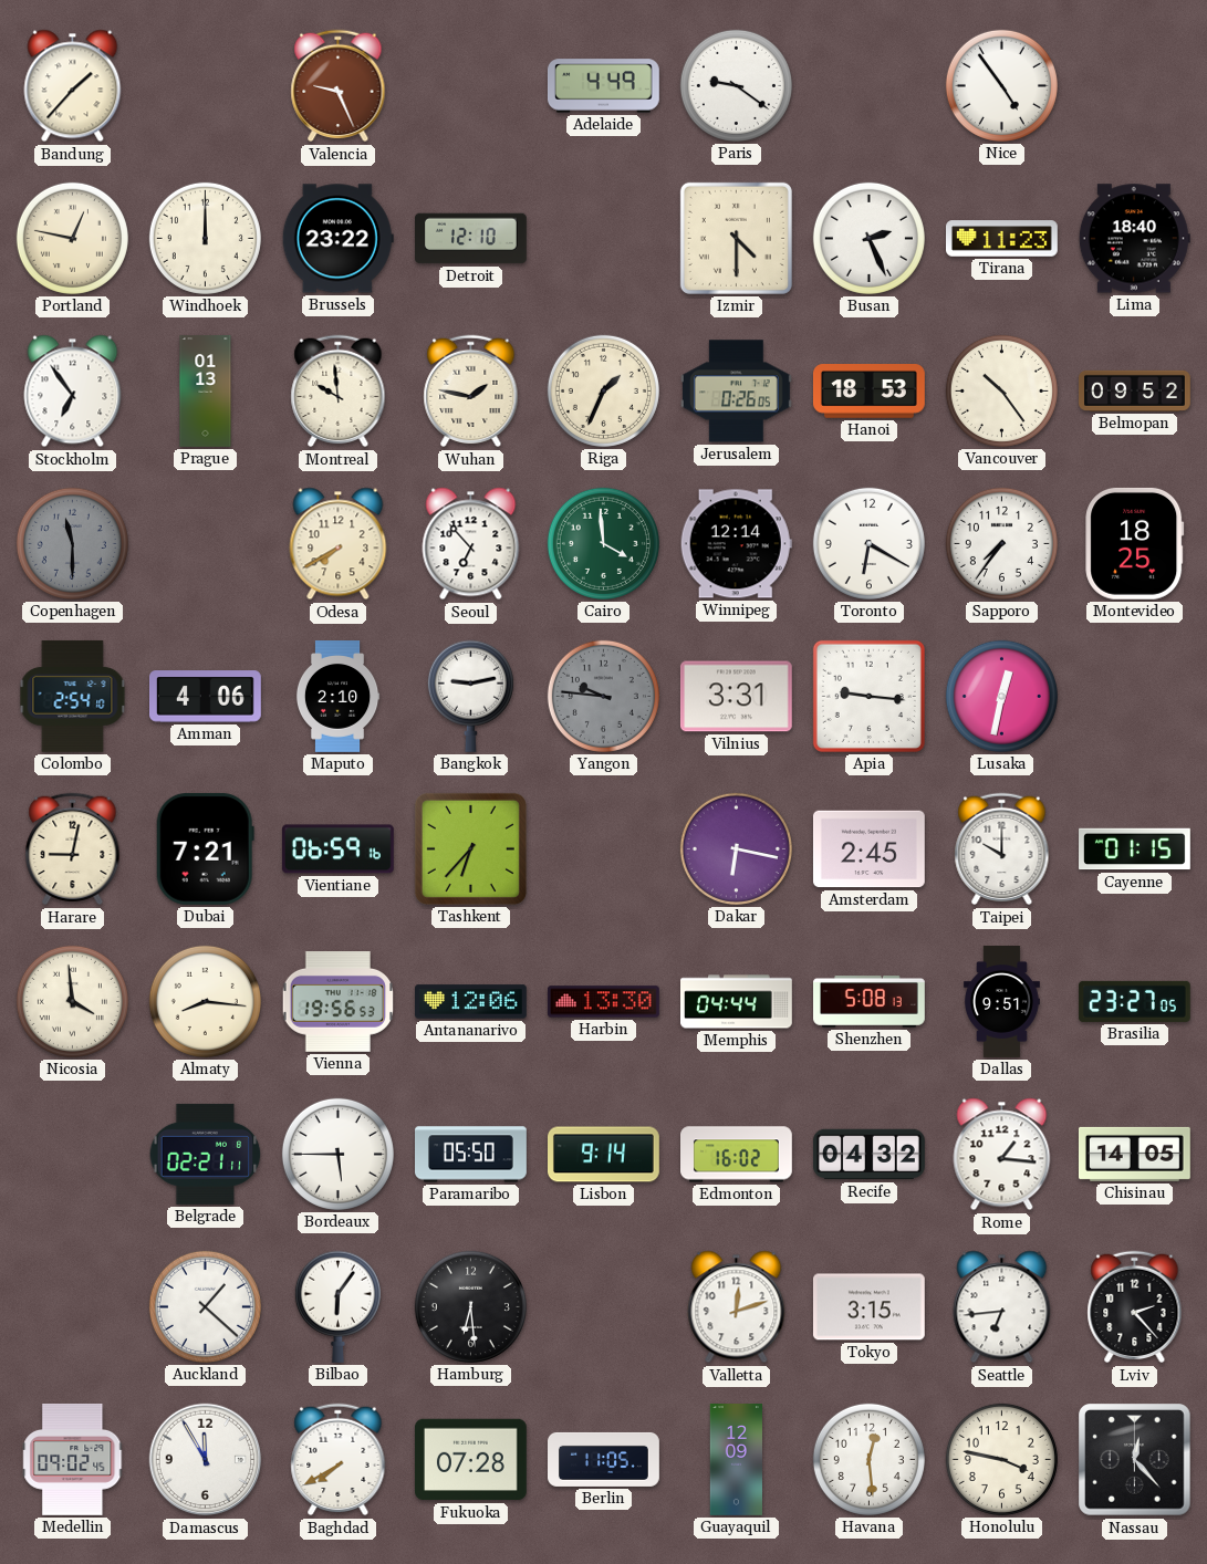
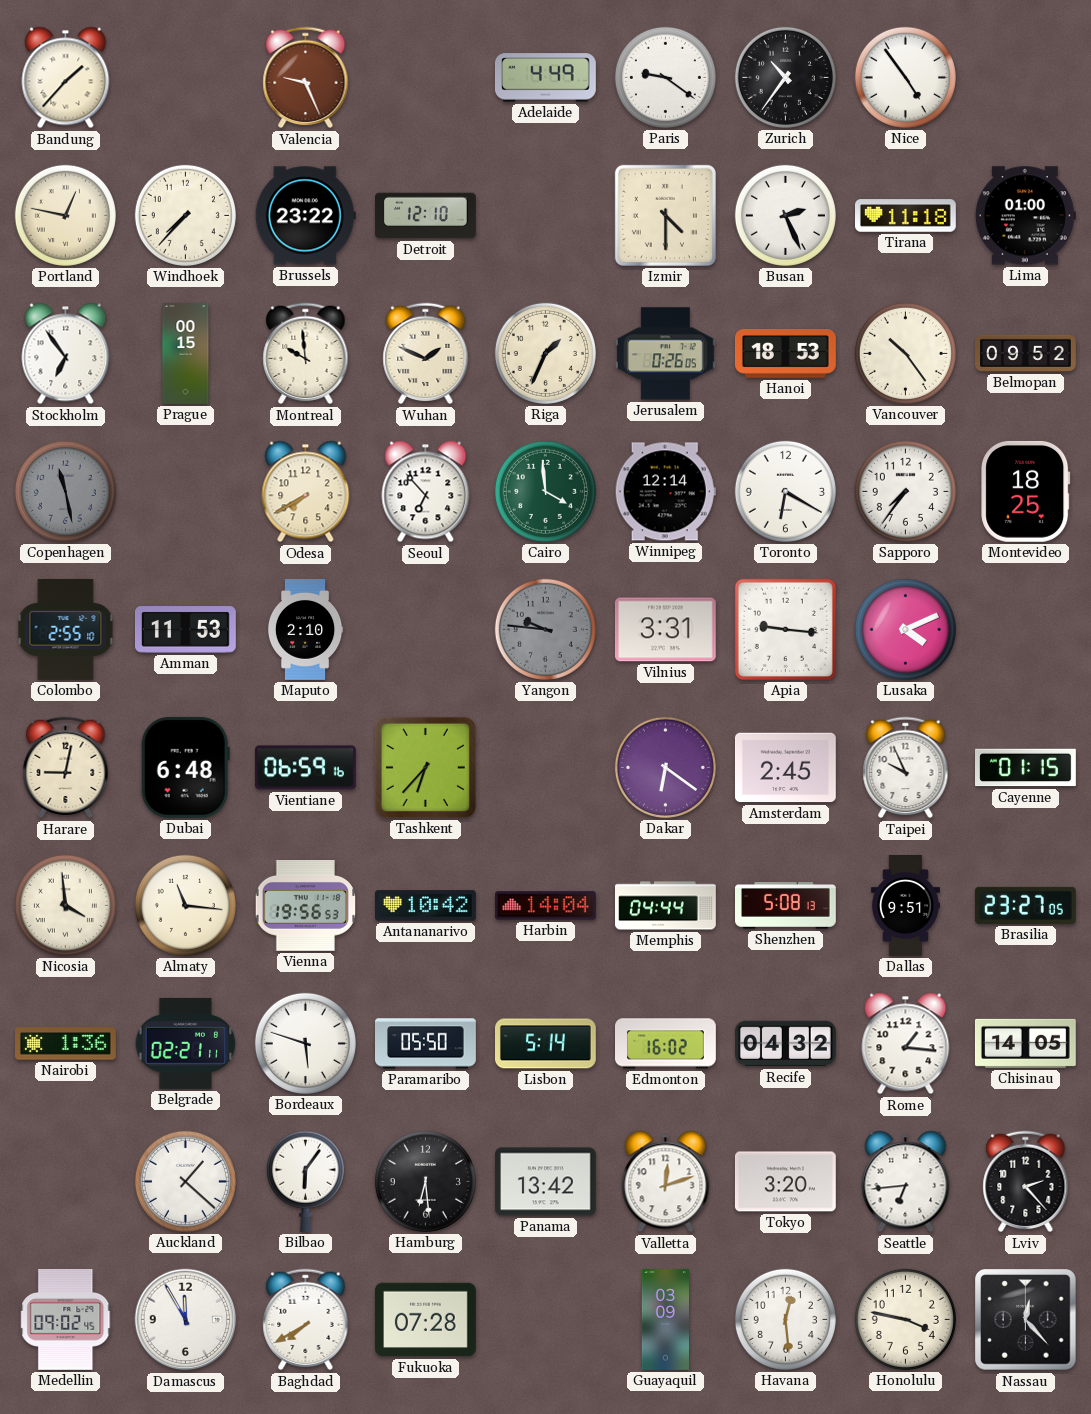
Zurich: none -> 10:36
Windhoek: 12:00 -> 7:37
Tirana: 11:23 -> 11:18
Lima: 18:40 -> 01:00
Prague: 01:13 -> 00:15
Wuhan: 1:47 -> 1:49
Copenhagen: 11:30 -> 11:28
Colombo: 2:54 -> 2:55
Amman: 4:06 -> 11:53
Bangkok: 9:13 -> none
Lusaka: 12:32 -> 4:11
Dubai: 7:21 -> 6:48
Dakar: 6:17 -> 6:21
Taipei: 10:00 -> 9:56
Almaty: 8:16 -> 11:16
Antananarivo: 12:06 -> 10:42
Harbin: 13:30 -> 14:04
Nairobi: none -> 1:36
Bordeaux: 5:45 -> 5:48
Lisbon: 9:14 -> 5:14
Panama: none -> 13:42
Tokyo: 3:15 -> 3:20
Berlin: 11:05 -> none
Guayaquil: 12:09 -> 03:09
